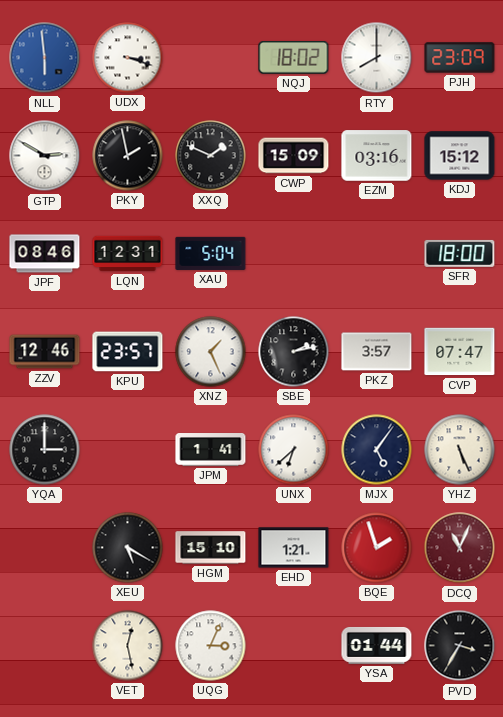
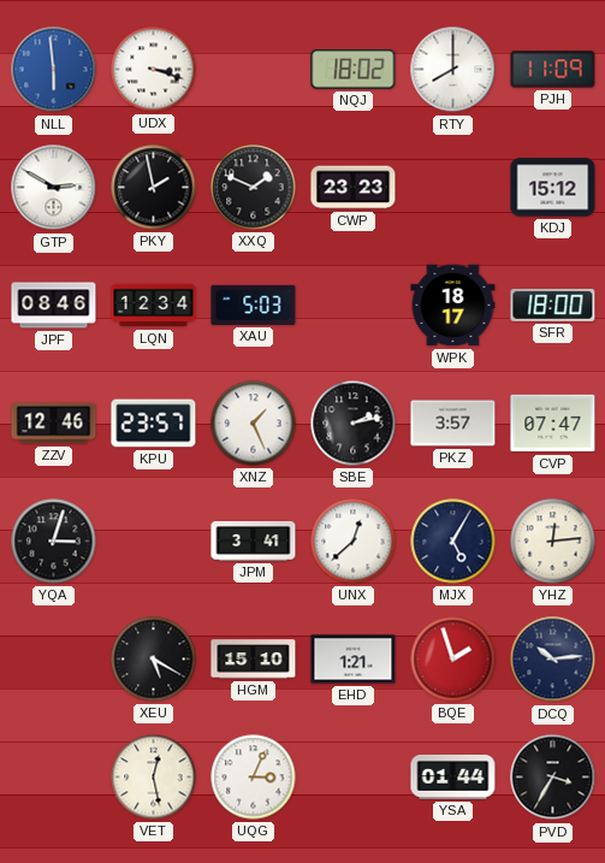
PJH: 23:09 -> 11:09
CWP: 15:09 -> 23:23
EZM: 03:16 -> none
LQN: 12:31 -> 12:34
XAU: 5:04 -> 5:03
WPK: none -> 18:17
YQA: 3:00 -> 3:03
JPM: 1:41 -> 3:41
UNX: 6:38 -> 12:38
MJX: 5:06 -> 5:05
YHZ: 5:26 -> 12:14
DCQ: 11:04 -> 10:14
DCQ dial: burgundy -> navy
